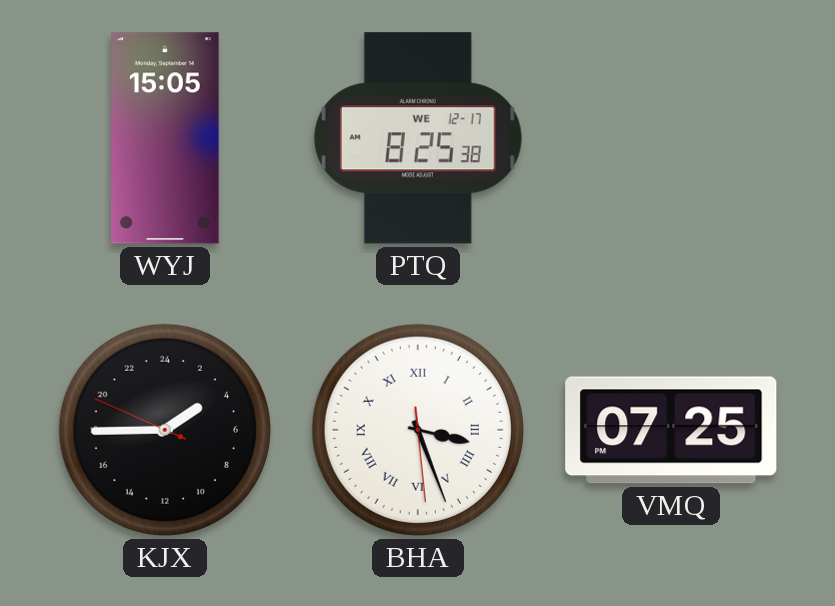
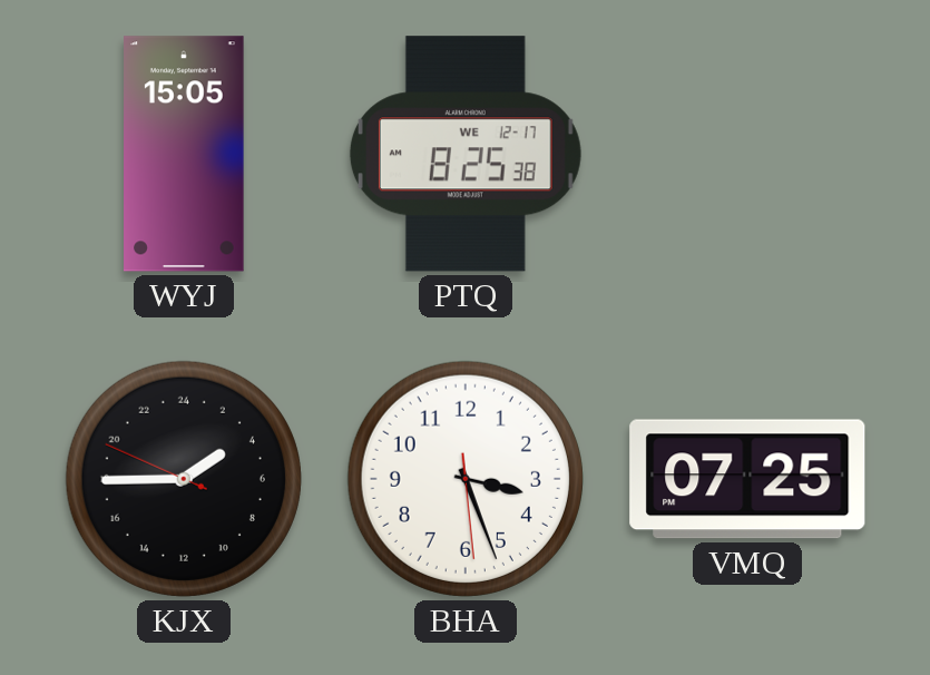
BHA numerals: Roman -> Arabic
